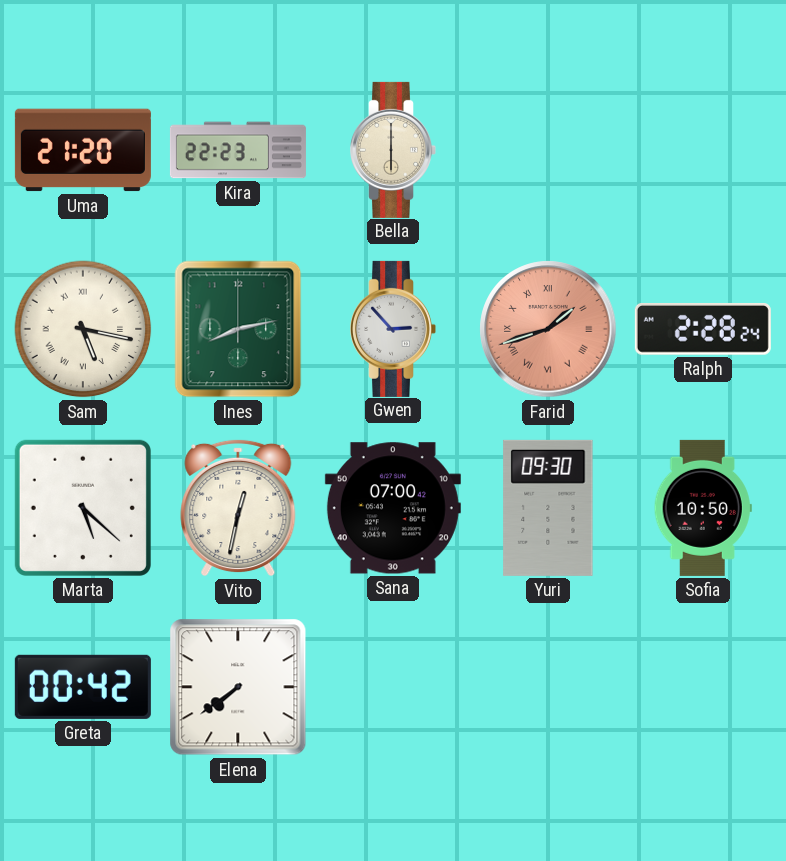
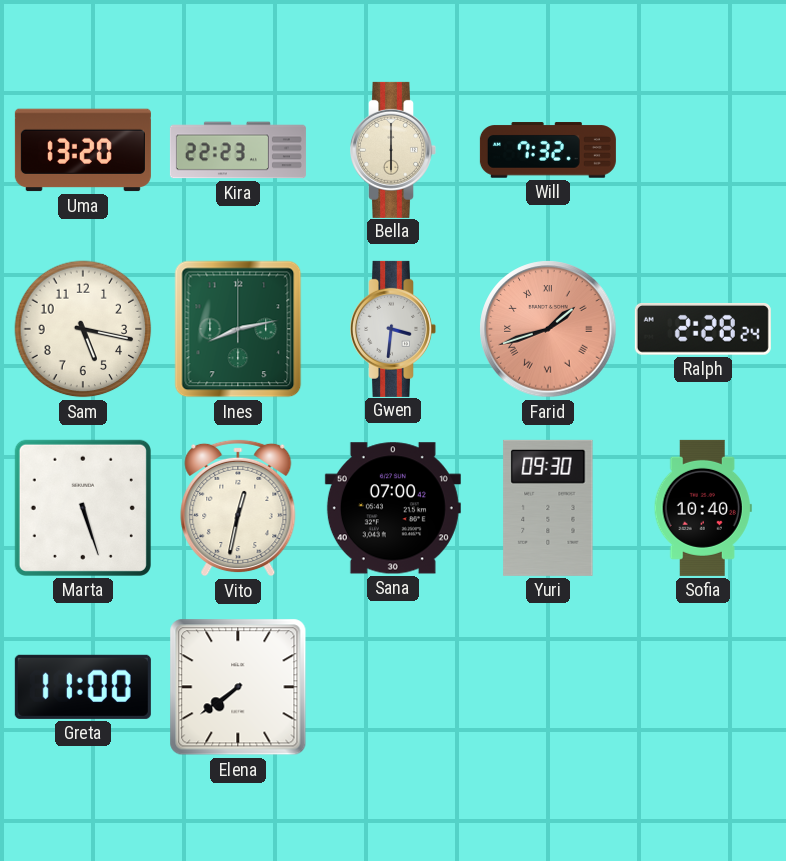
Uma: 21:20 -> 13:20
Will: none -> 7:32
Sam numerals: Roman -> Arabic
Gwen: 2:53 -> 3:31
Marta: 5:22 -> 5:27
Sofia: 10:50 -> 10:40
Greta: 00:42 -> 11:00
